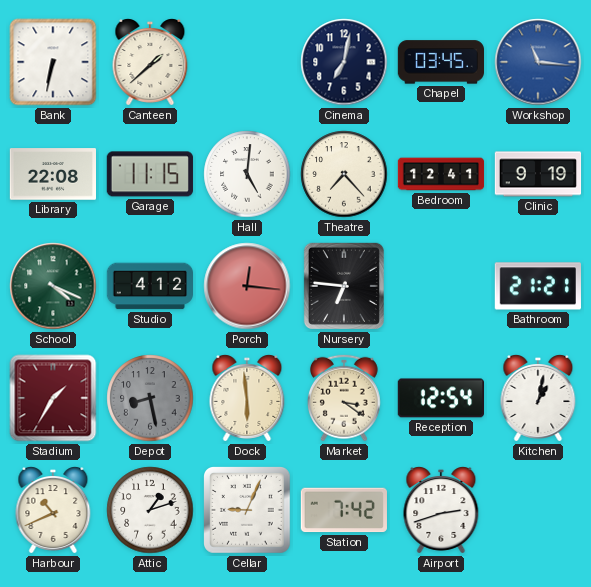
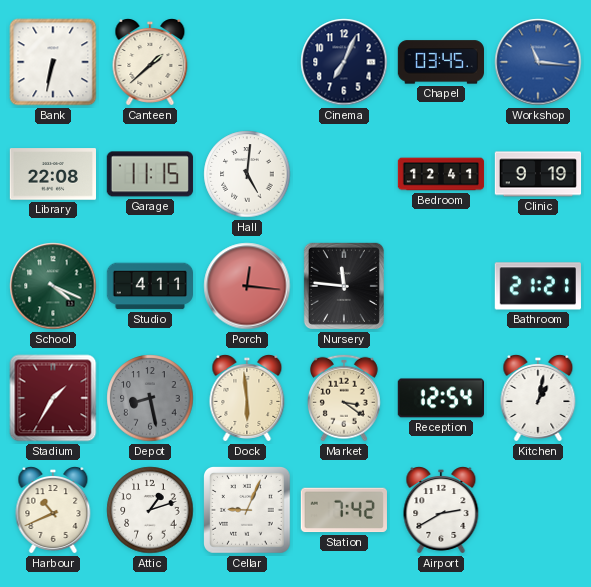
Cinema: 7:02 -> 7:04
Theatre: 7:23 -> none
Studio: 4:12 -> 4:11
Nursery: 6:46 -> 11:46
Airport: 2:42 -> 2:40
